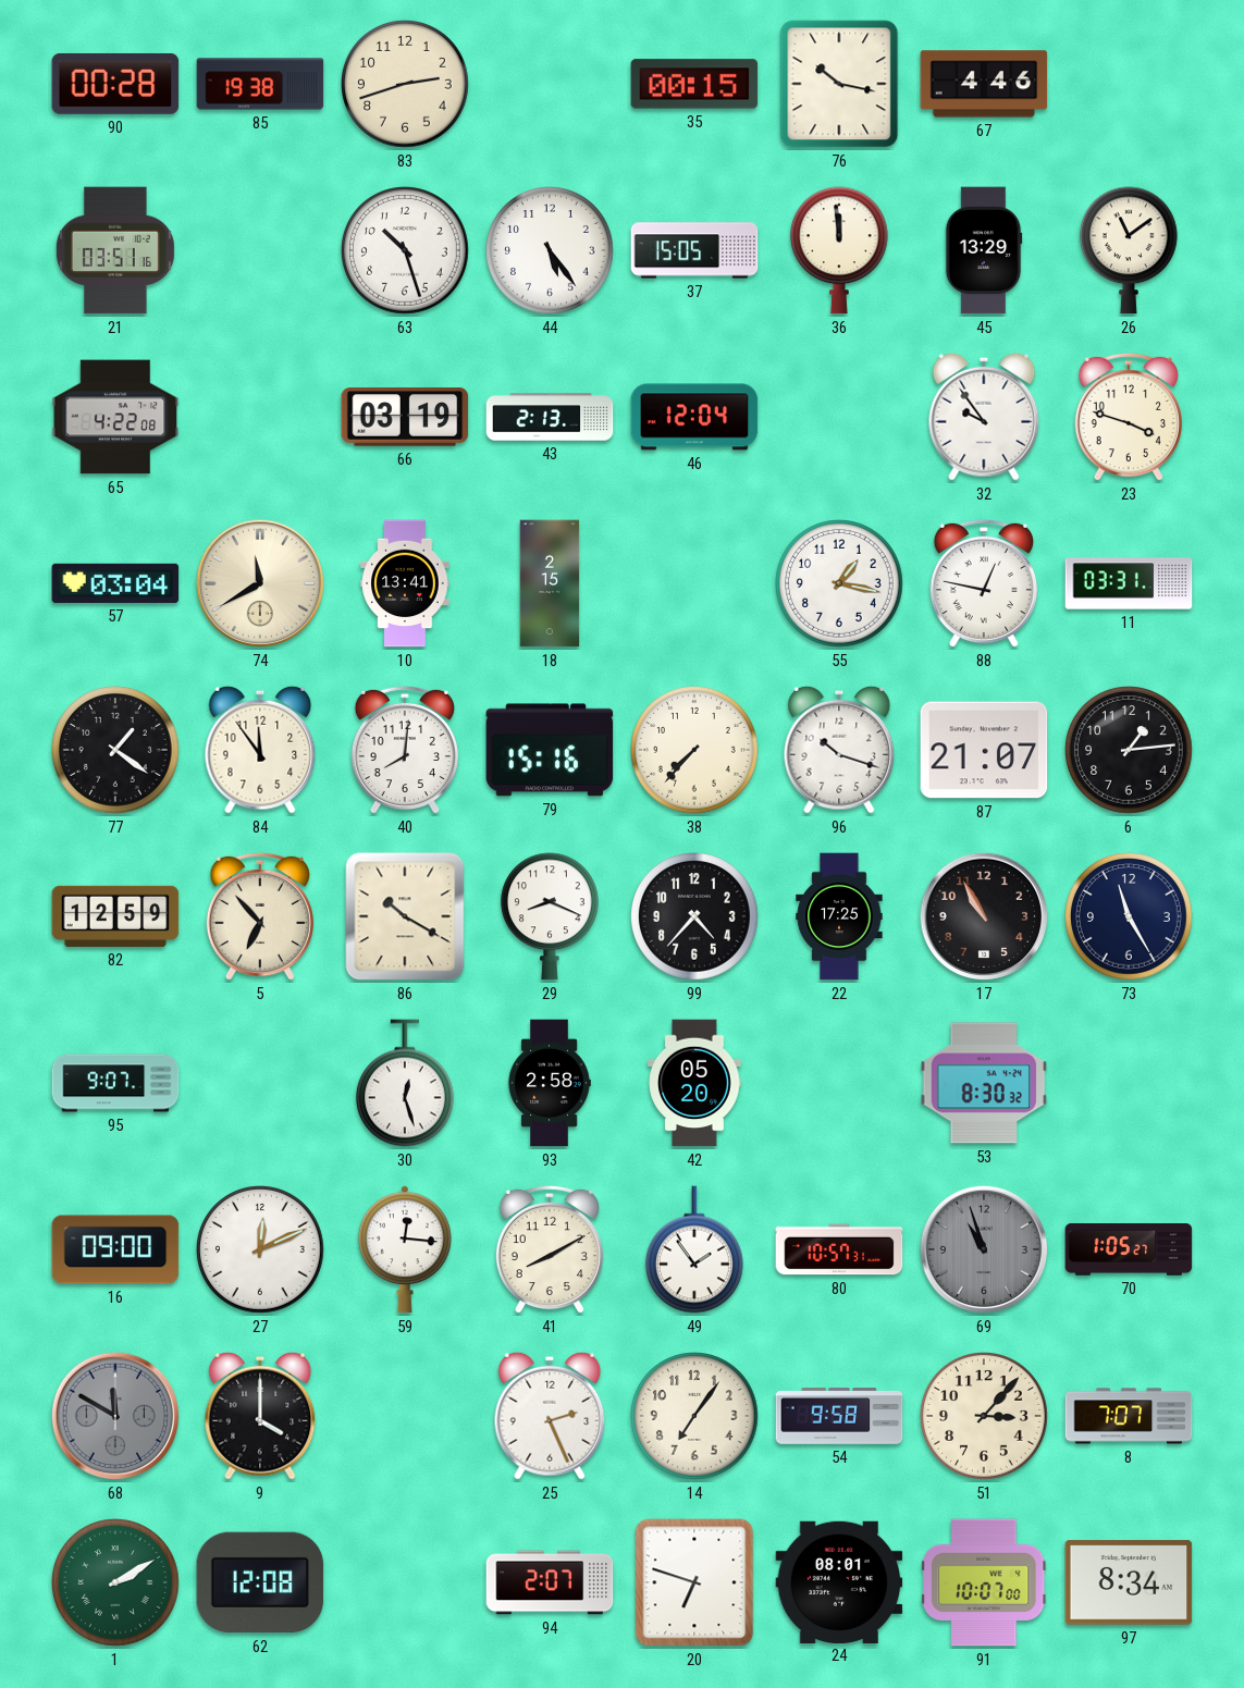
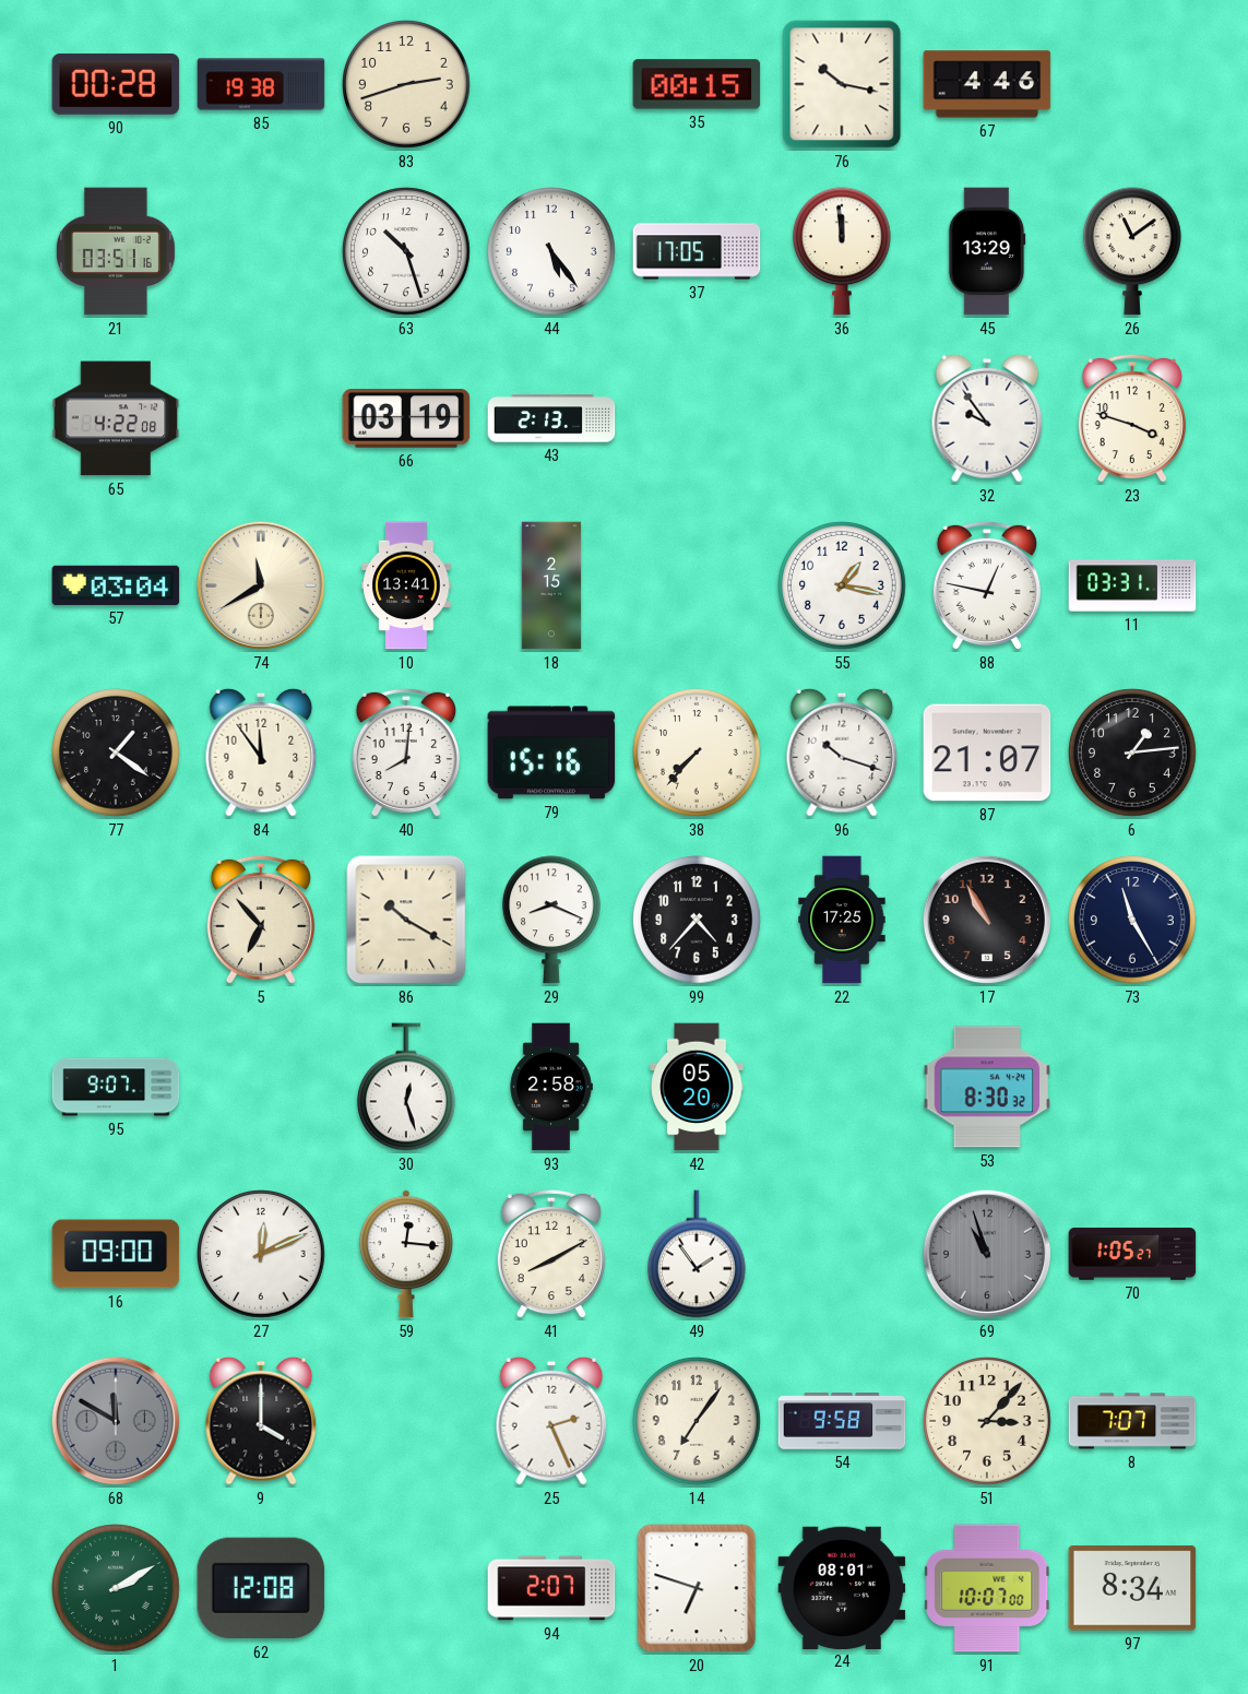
37: 15:05 -> 17:05
46: 12:04 -> none
82: 12:59 -> none
80: 10:57 -> none
